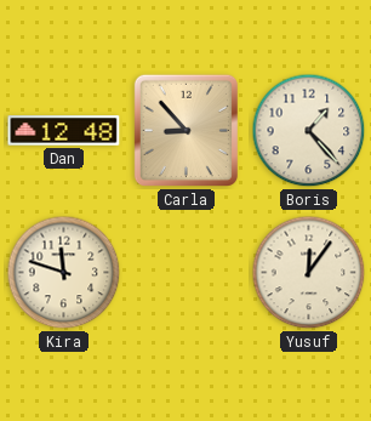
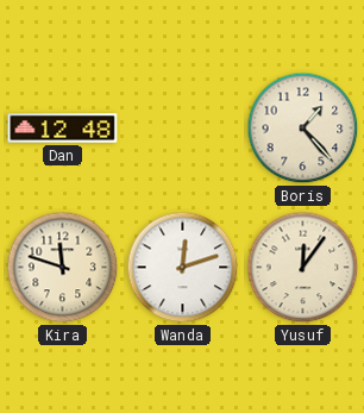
Carla: 8:53 -> none
Wanda: none -> 12:12
